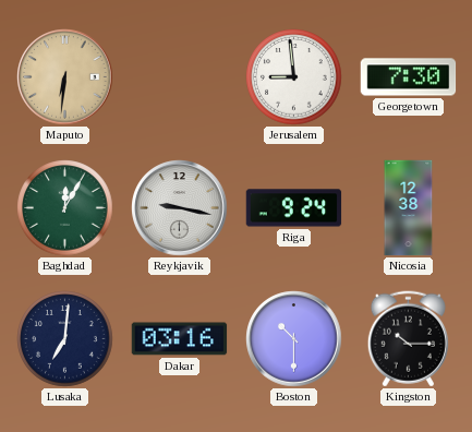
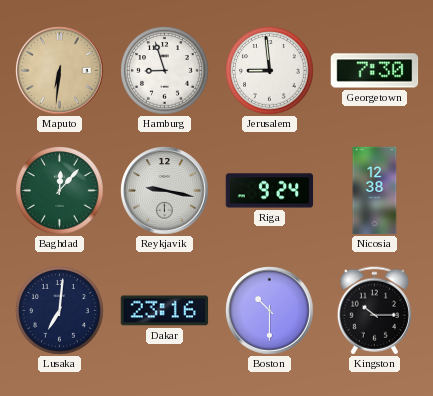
Hamburg: none -> 8:57
Baghdad: 12:05 -> 12:07
Dakar: 03:16 -> 23:16
